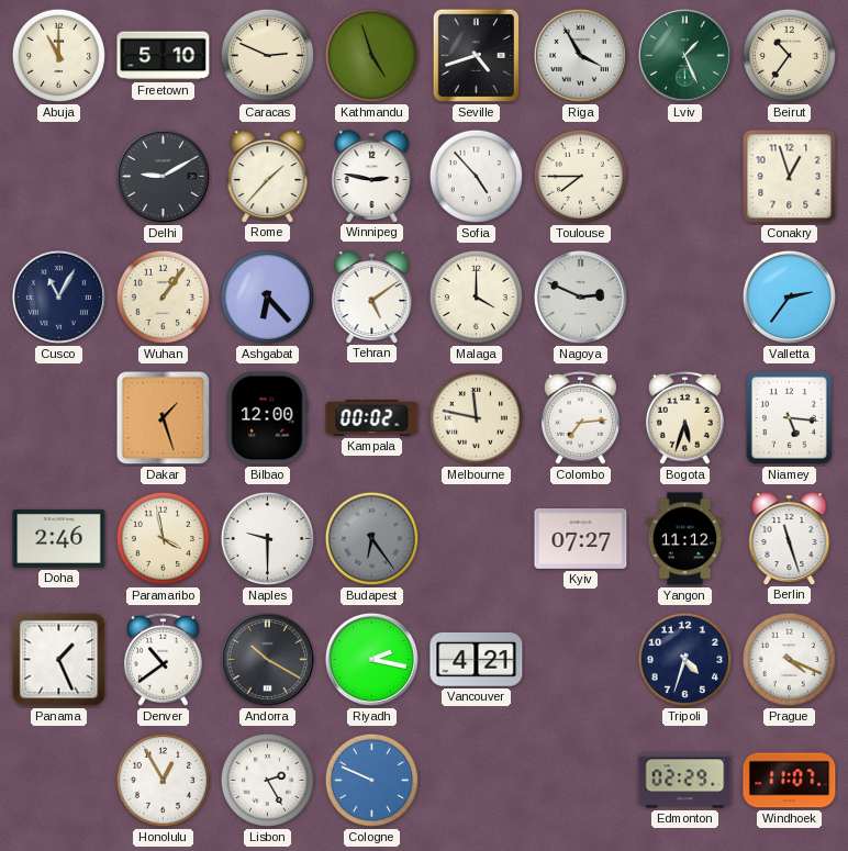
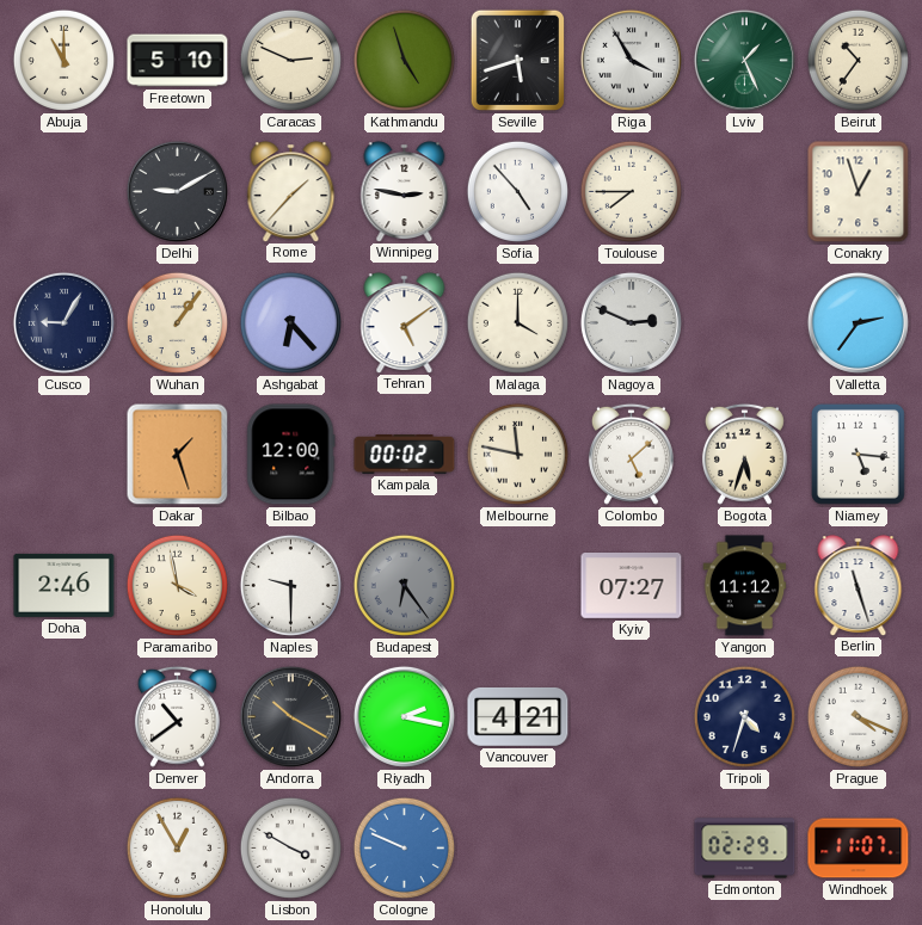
Seville: 4:42 -> 5:42
Cusco: 11:05 -> 9:05
Colombo: 7:14 -> 5:08
Panama: 1:26 -> none
Lisbon: 2:25 -> 3:50
